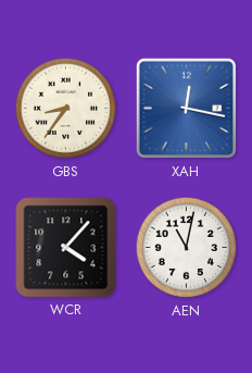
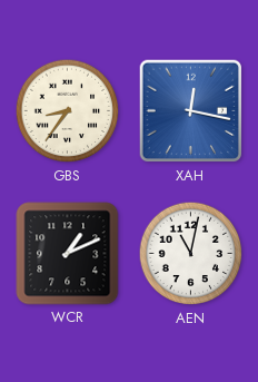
WCR: 4:07 -> 1:11
